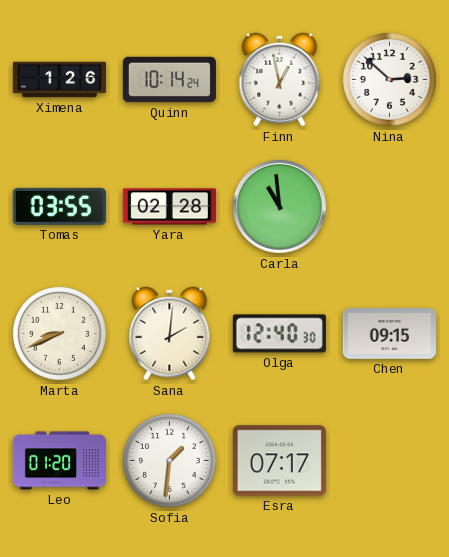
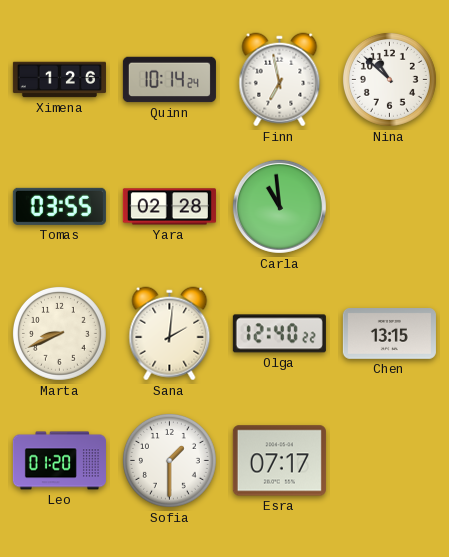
Finn: 12:58 -> 6:58
Nina: 2:52 -> 10:52
Olga: 12:40:30 -> 12:40:22
Chen: 09:15 -> 13:15
Sofia: 1:31 -> 1:30
